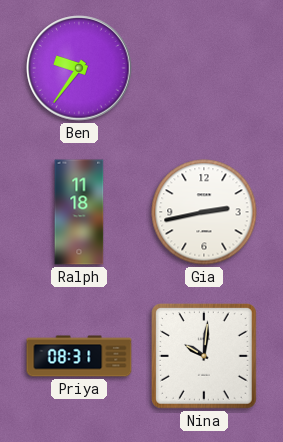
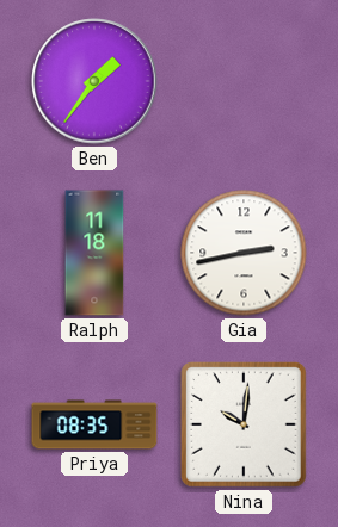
Ben: 9:36 -> 1:36
Priya: 08:31 -> 08:35
